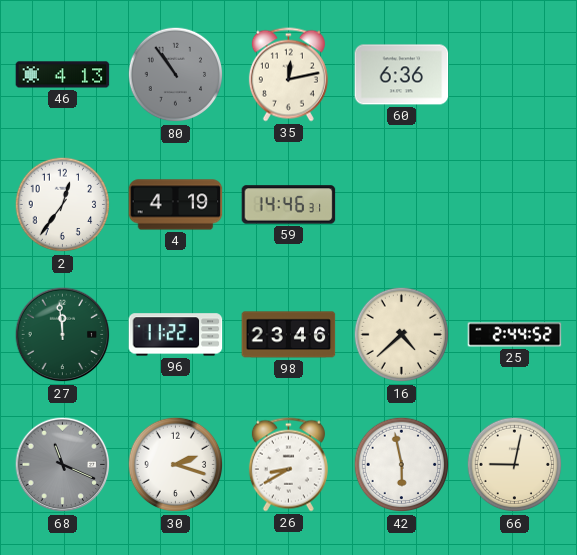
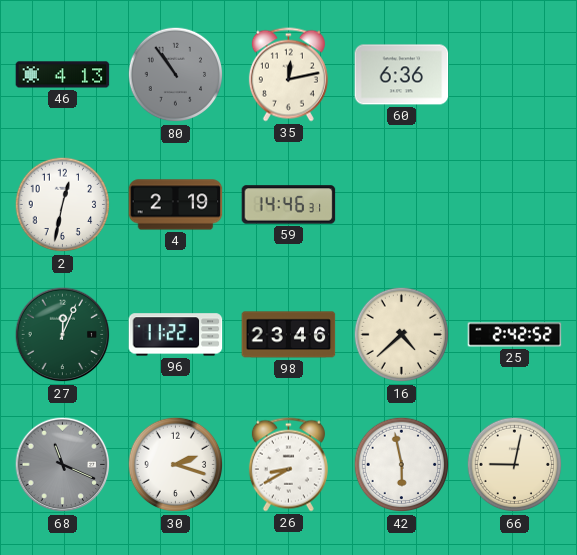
2: 12:36 -> 12:32
4: 4:19 -> 2:19
27: 11:59 -> 12:04
25: 2:44 -> 2:42
